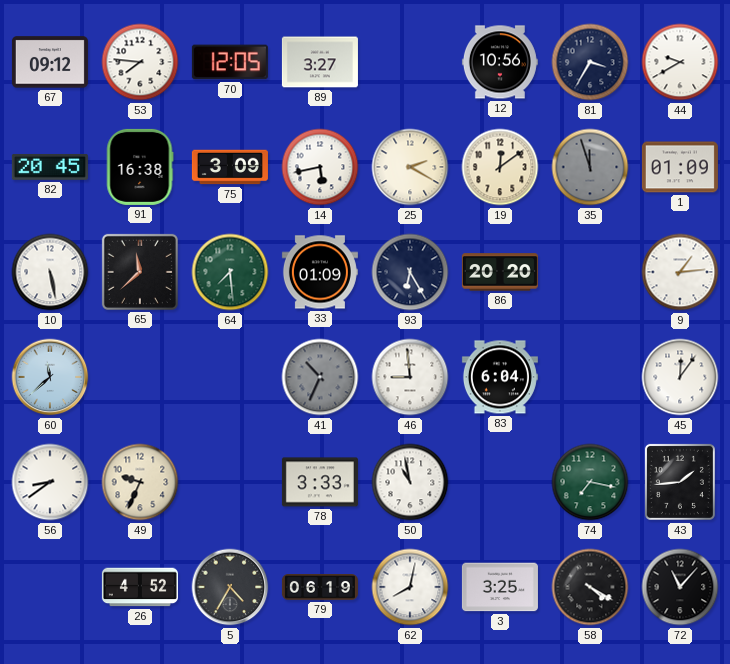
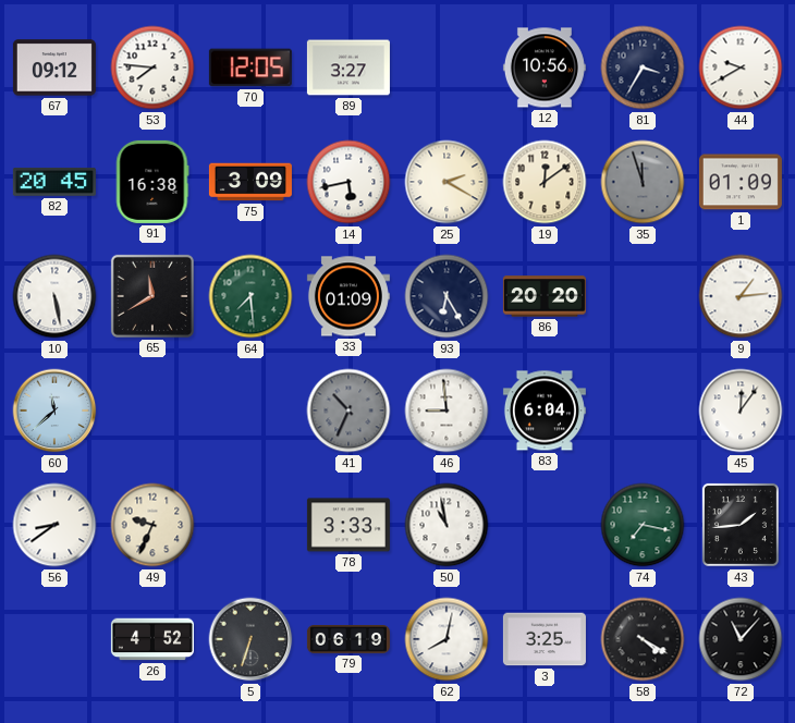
65: 11:38 -> 11:40
5: 4:35 -> 6:33
